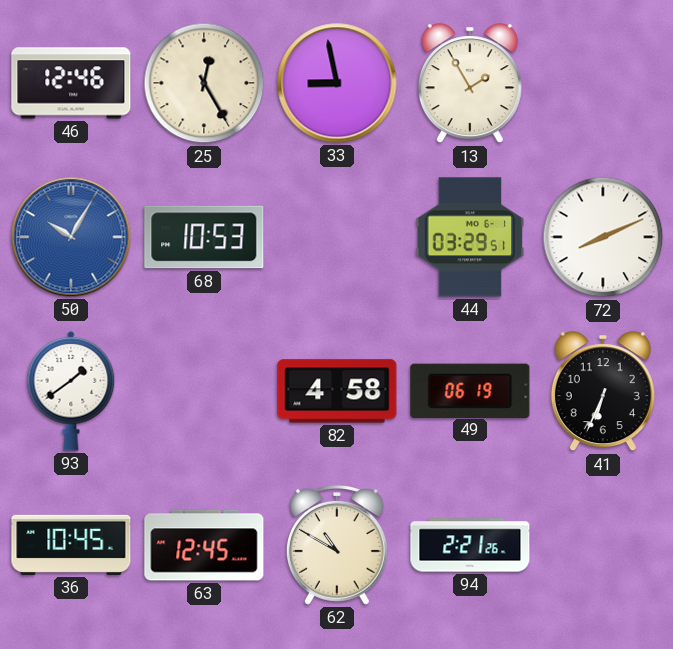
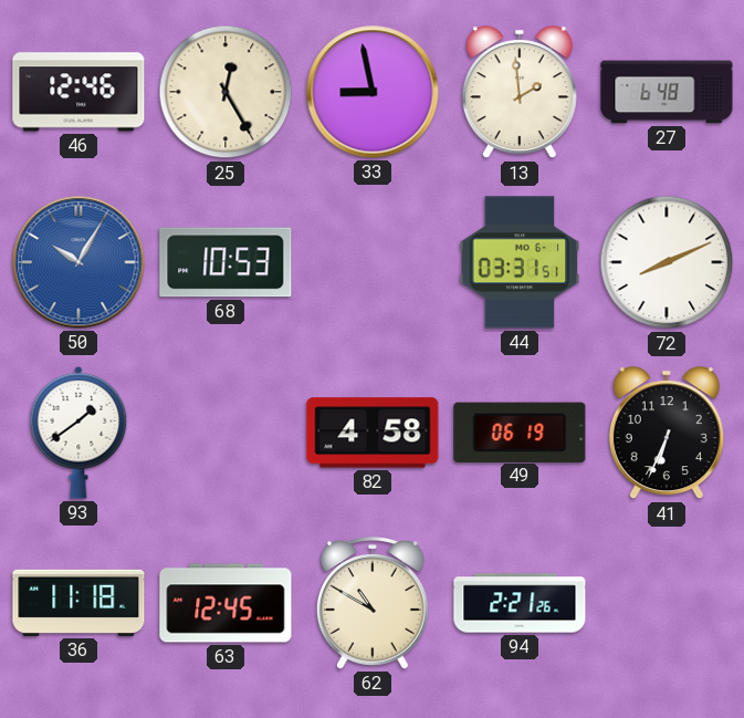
13: 1:55 -> 1:59
27: none -> 6:48
44: 03:29 -> 03:31
36: 10:45 -> 11:18
